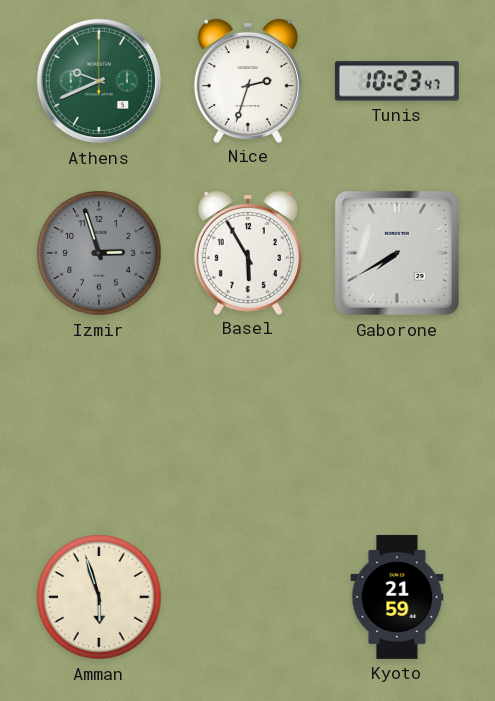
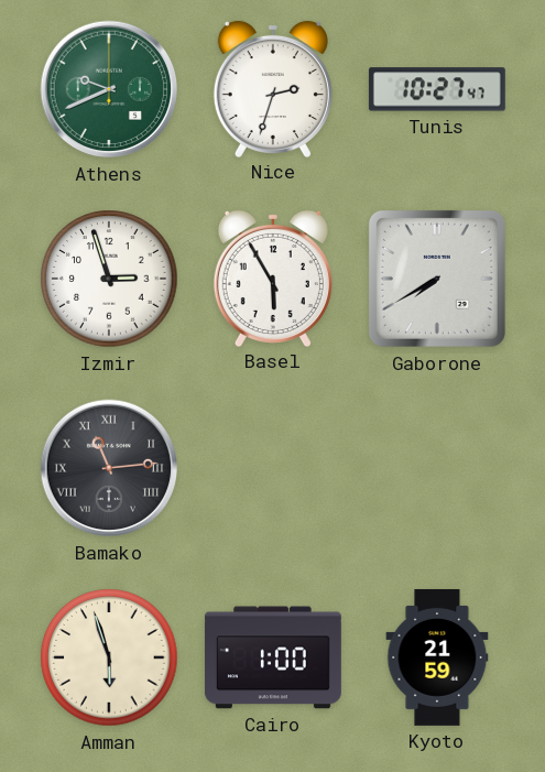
Tunis: 10:23 -> 10:27
Izmir dial: grey -> white
Bamako: none -> 11:14
Cairo: none -> 1:00
